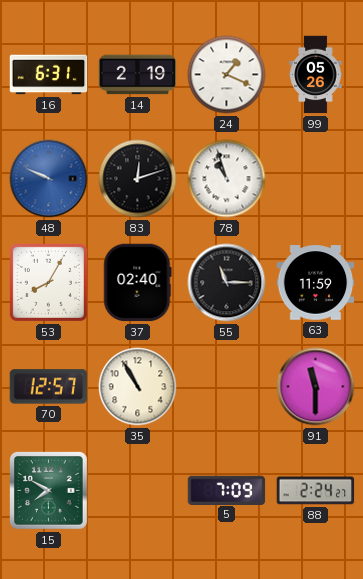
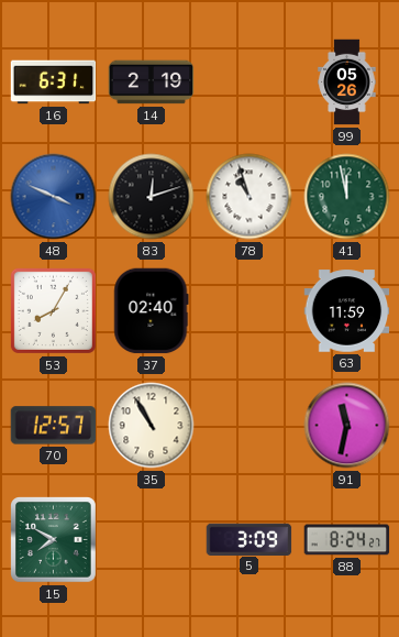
24: 1:19 -> none
48: 9:49 -> 3:49
41: none -> 11:58
55: 11:15 -> none
91: 11:30 -> 11:32
5: 7:09 -> 3:09
88: 2:24 -> 8:24
